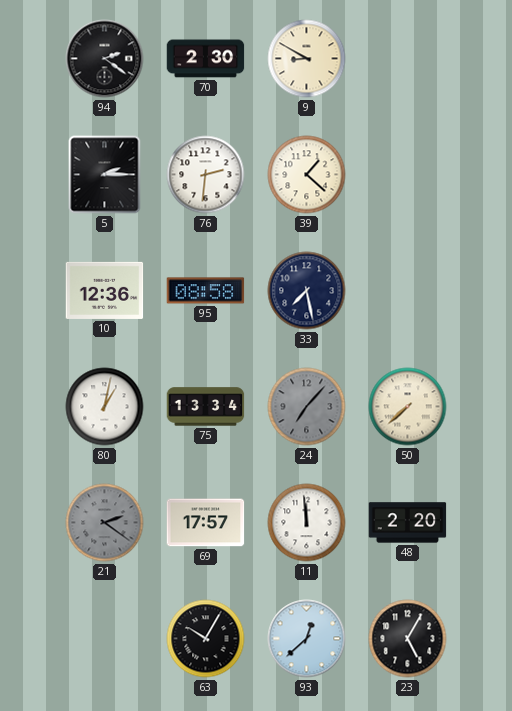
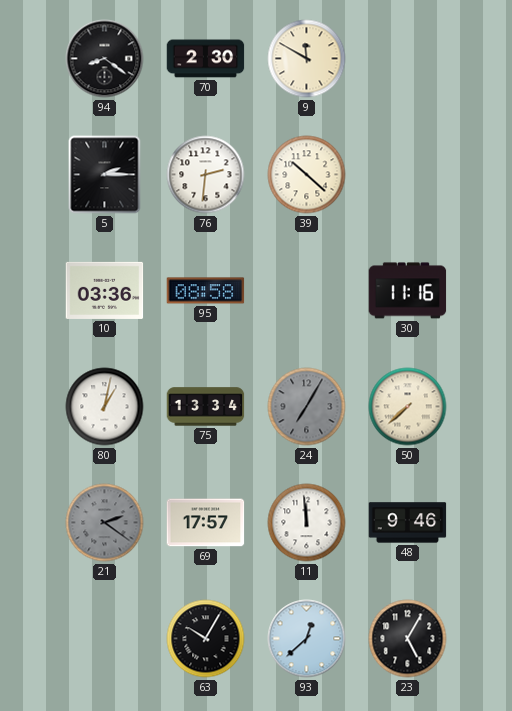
94: 2:21 -> 8:21
9: 8:50 -> 11:50
39: 1:22 -> 10:22
10: 12:36 -> 03:36
33: 7:28 -> none
30: none -> 11:16
24: 7:07 -> 7:05
48: 2:20 -> 9:46
